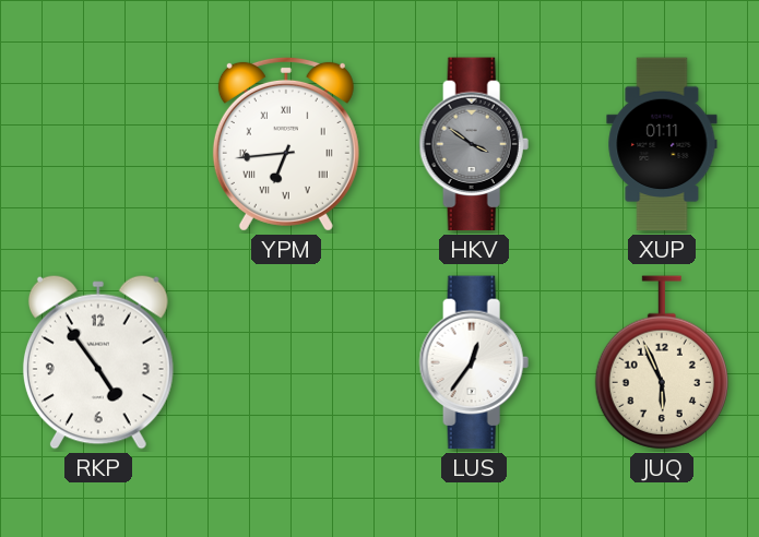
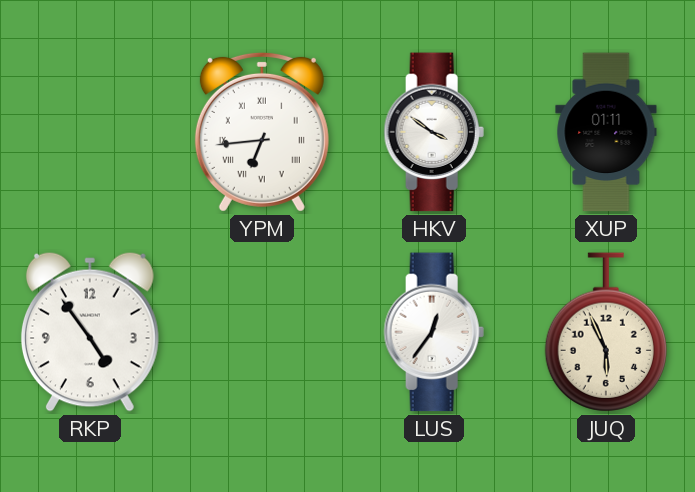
HKV dial: grey -> white
